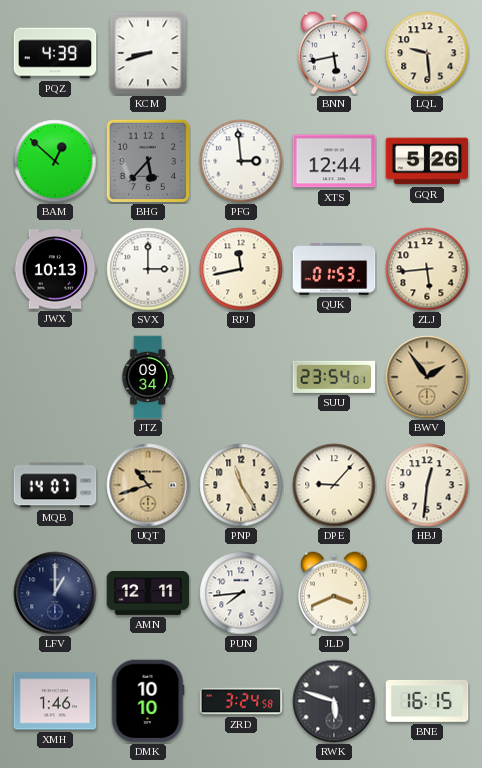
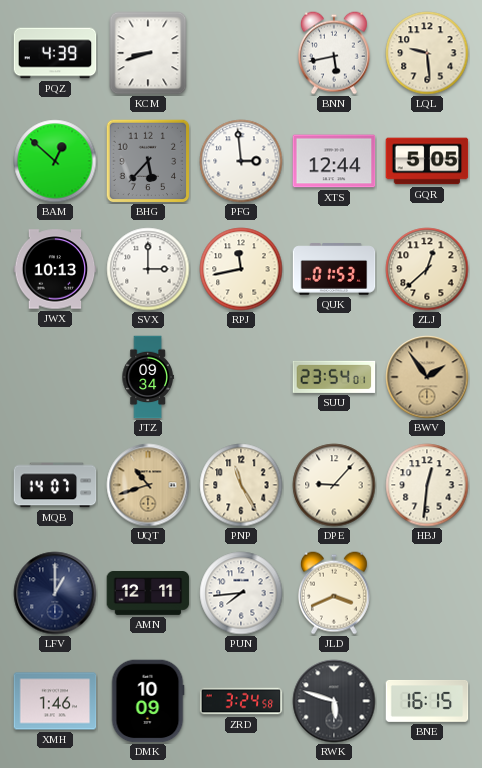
GQR: 5:26 -> 5:05
ZLJ: 5:44 -> 12:38
DMK: 10:10 -> 10:09
